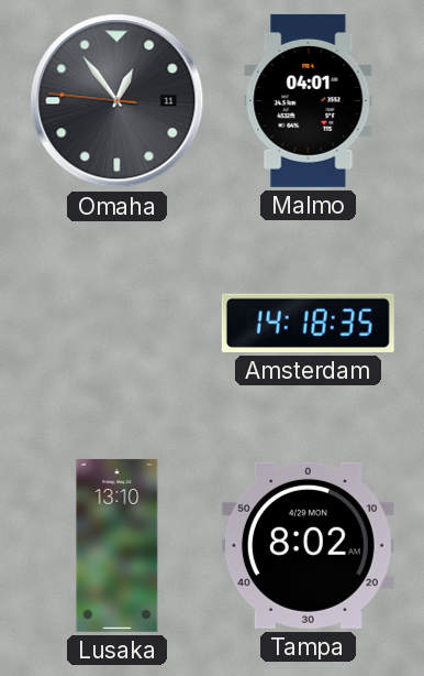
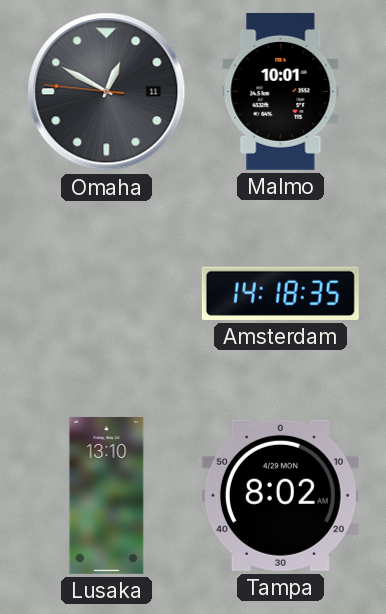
Omaha: 12:53 -> 12:49
Malmo: 04:01 -> 10:01
